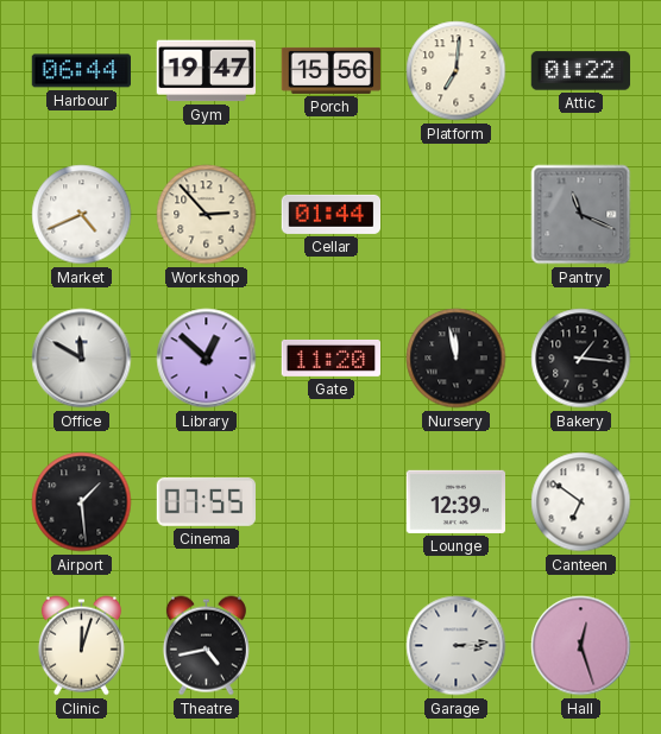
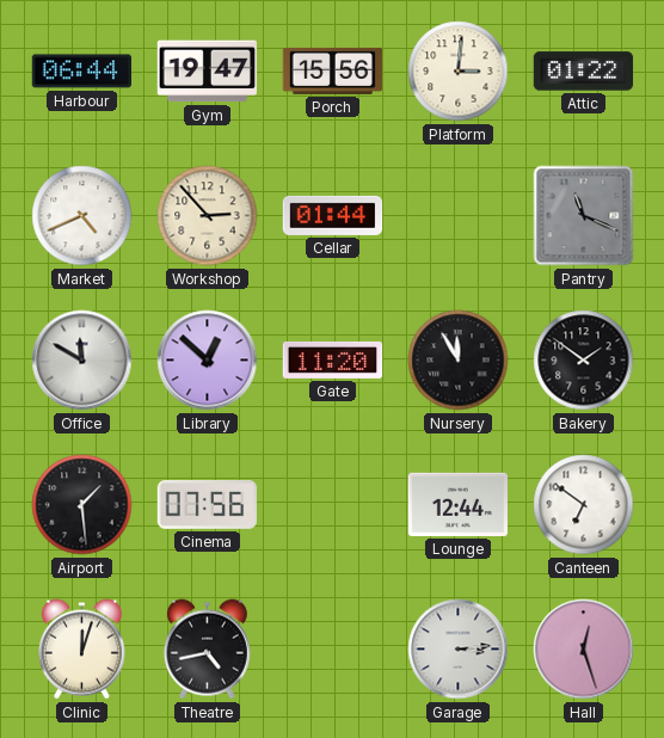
Platform: 7:01 -> 3:01
Nursery: 11:58 -> 11:55
Bakery: 1:16 -> 1:51
Cinema: 07:55 -> 07:56
Lounge: 12:39 -> 12:44
